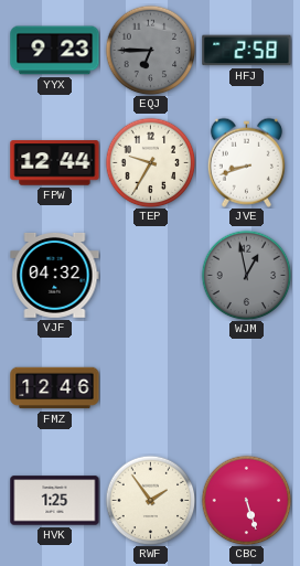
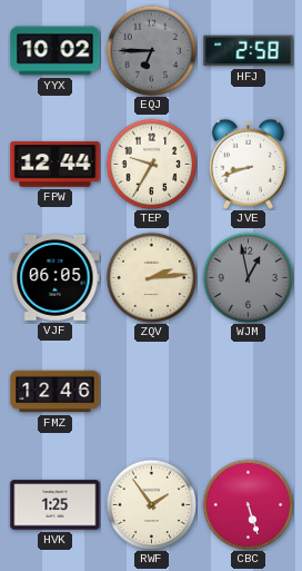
YYX: 9:23 -> 10:02
VJF: 04:32 -> 06:05
ZQV: none -> 2:14
